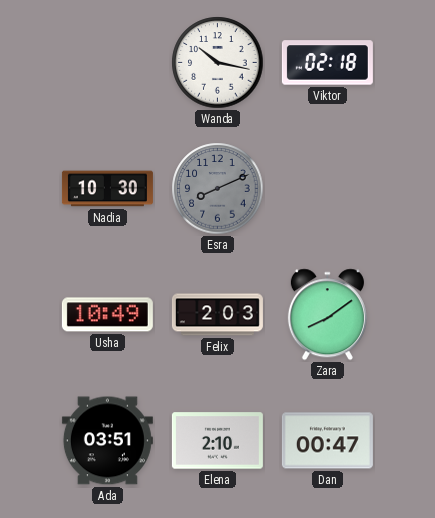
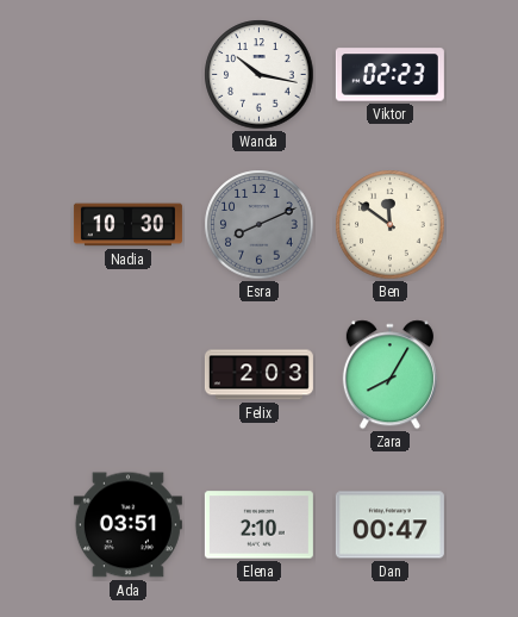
Viktor: 02:18 -> 02:23
Ben: none -> 11:51
Usha: 10:49 -> none
Zara: 8:09 -> 8:05
